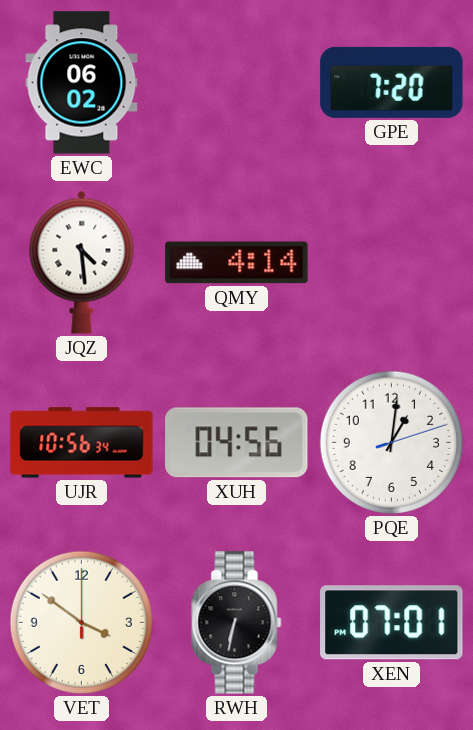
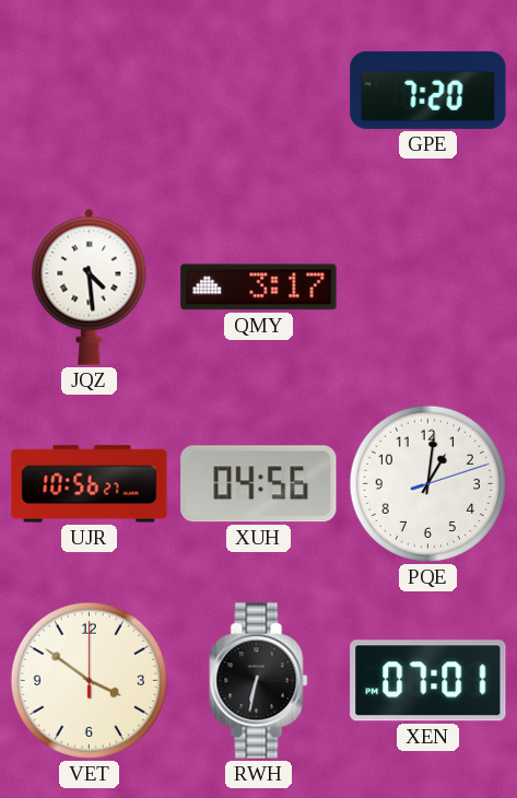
EWC: 06:02 -> none
QMY: 4:14 -> 3:17
UJR: 10:56:34 -> 10:56:27
